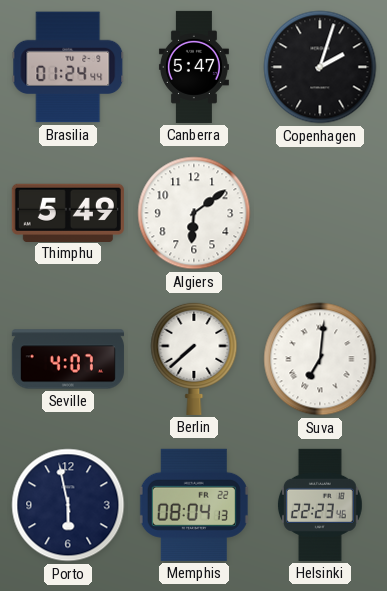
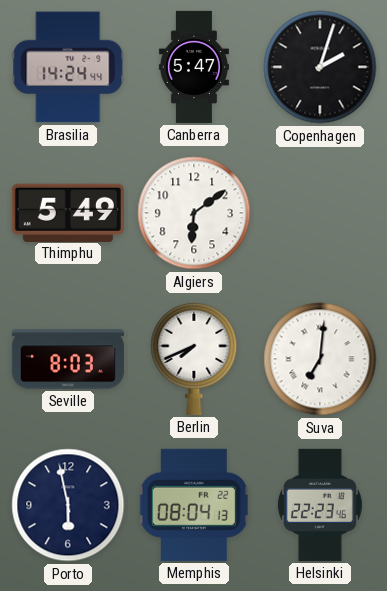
Brasilia: 01:24 -> 14:24
Seville: 4:07 -> 8:03
Berlin: 7:38 -> 7:41
